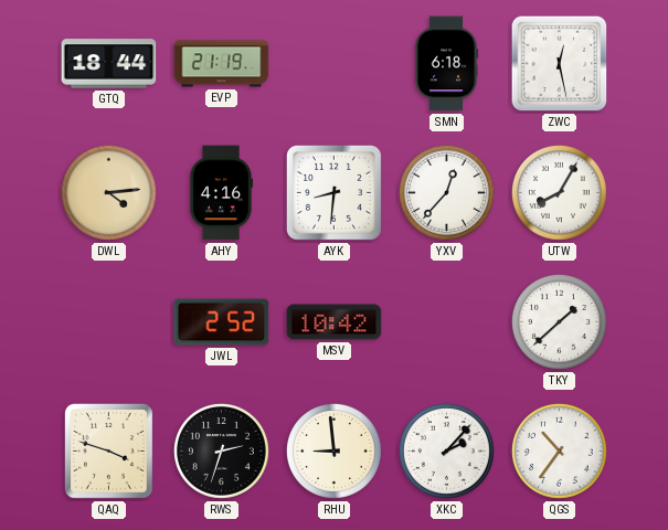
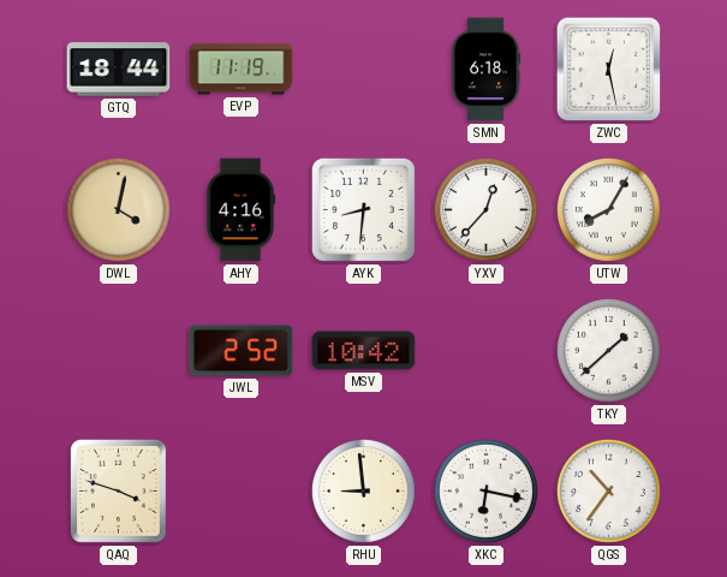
EVP: 21:19 -> 11:19
DWL: 4:14 -> 4:02
RWS: 2:33 -> none
XKC: 2:07 -> 6:17
